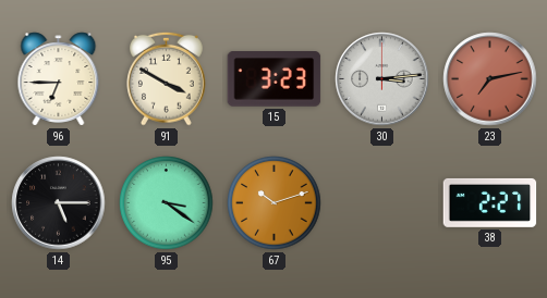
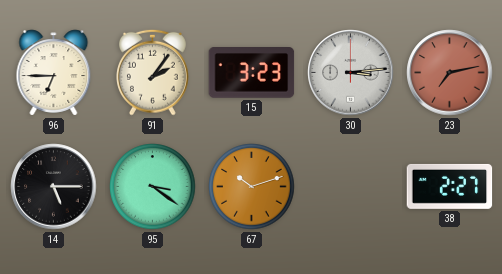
91: 3:50 -> 2:06
